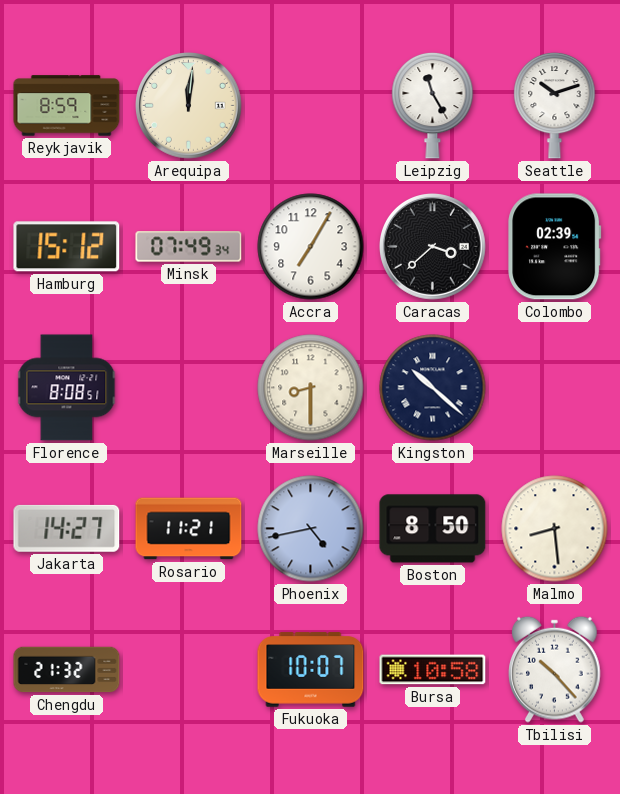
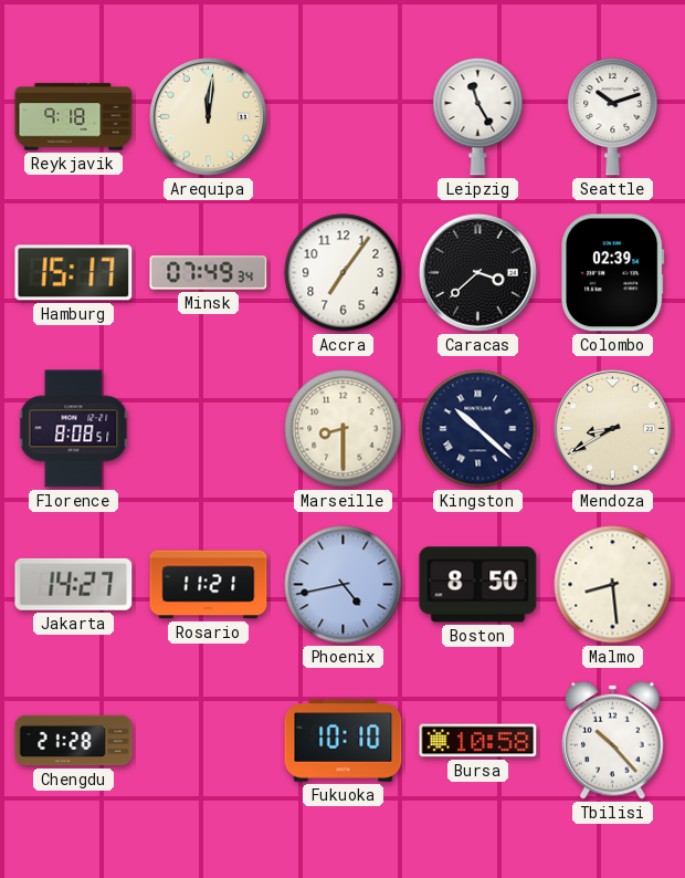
Reykjavik: 8:59 -> 9:18
Hamburg: 15:12 -> 15:17
Accra: 7:05 -> 7:06
Mendoza: none -> 8:40
Chengdu: 21:32 -> 21:28
Fukuoka: 10:07 -> 10:10
